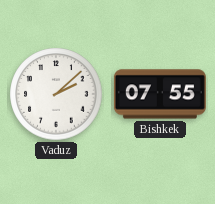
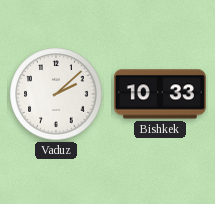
Bishkek: 07:55 -> 10:33
